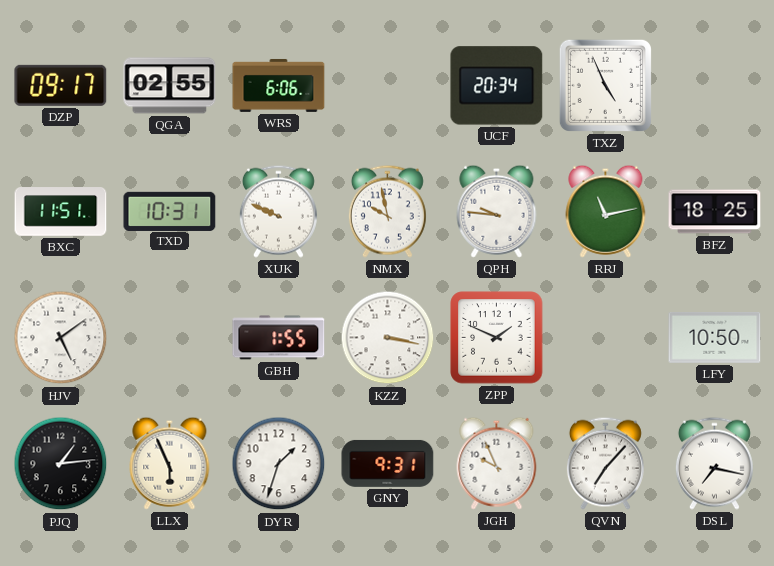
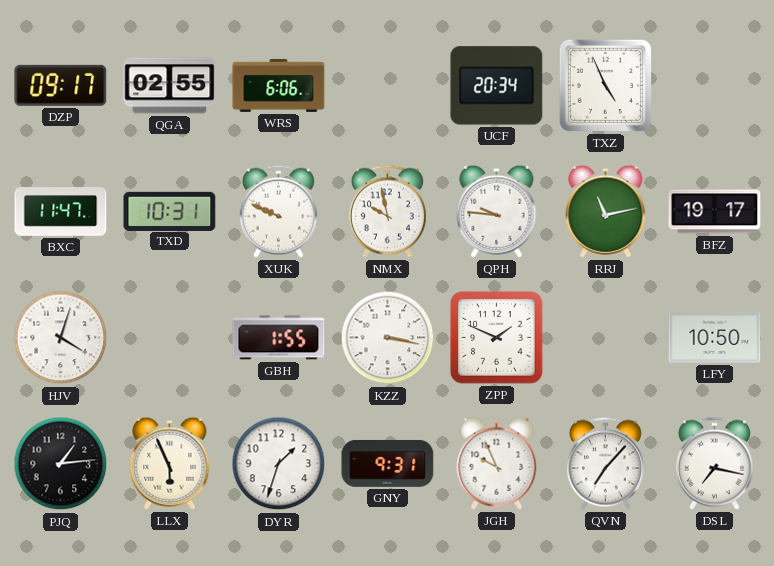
BXC: 11:51 -> 11:47
BFZ: 18:25 -> 19:17
HJV: 5:09 -> 4:03
